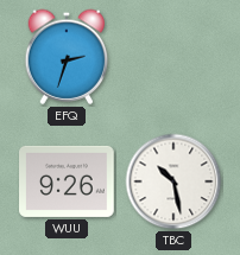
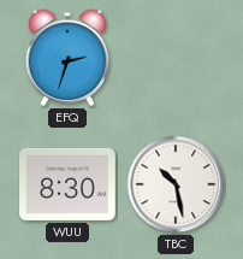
WUU: 9:26 -> 8:30
